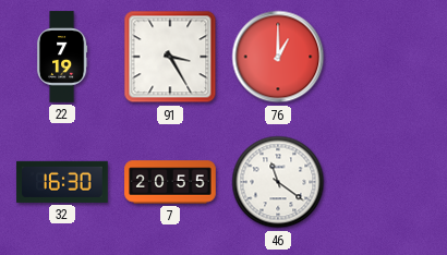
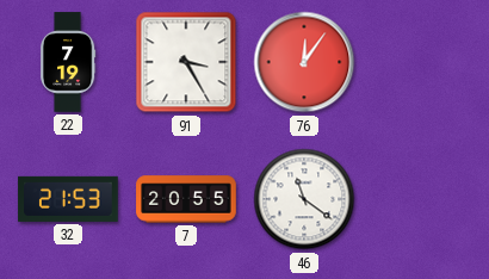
76: 1:00 -> 12:06
32: 16:30 -> 21:53
